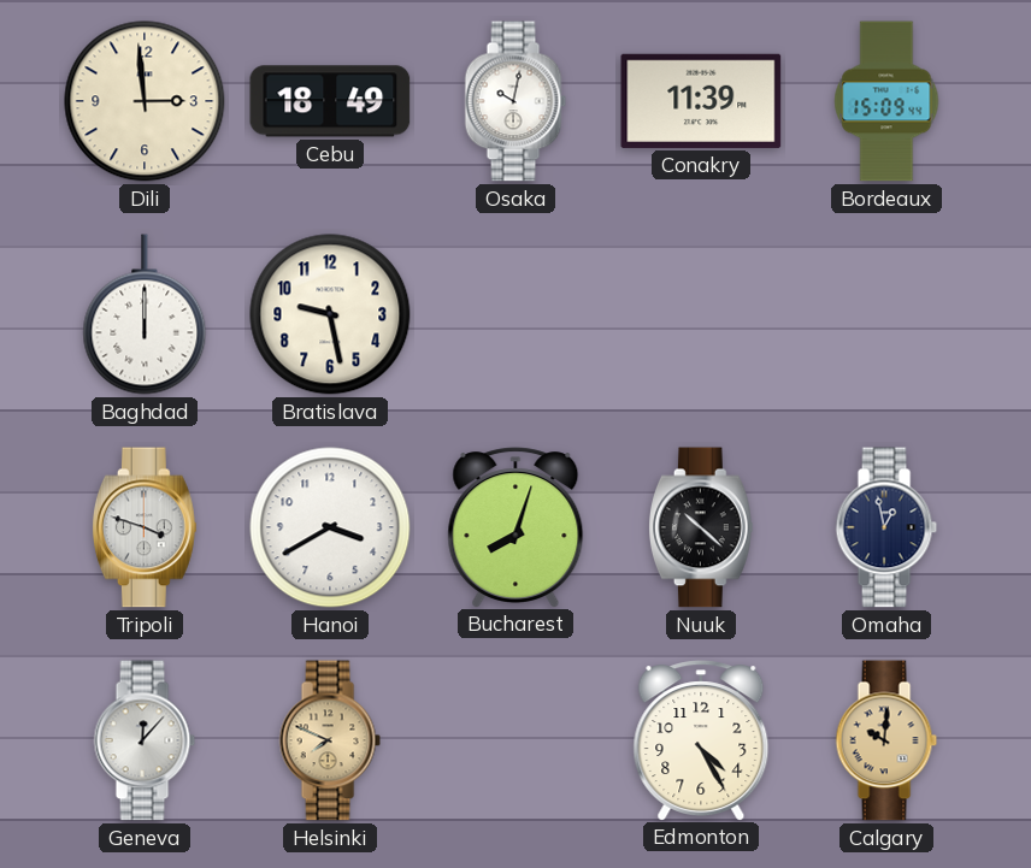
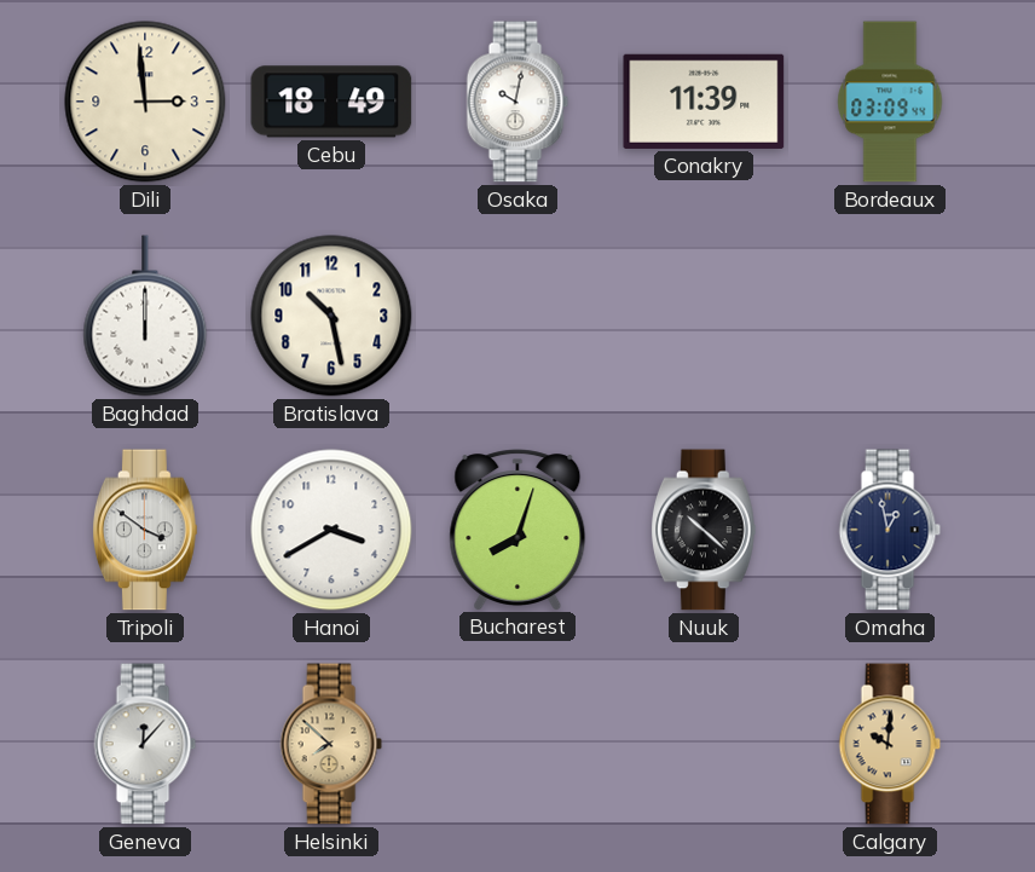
Bordeaux: 15:09 -> 03:09
Bratislava: 9:28 -> 10:28
Tripoli: 3:48 -> 3:51
Helsinki: 7:49 -> 7:52
Edmonton: 4:25 -> none
